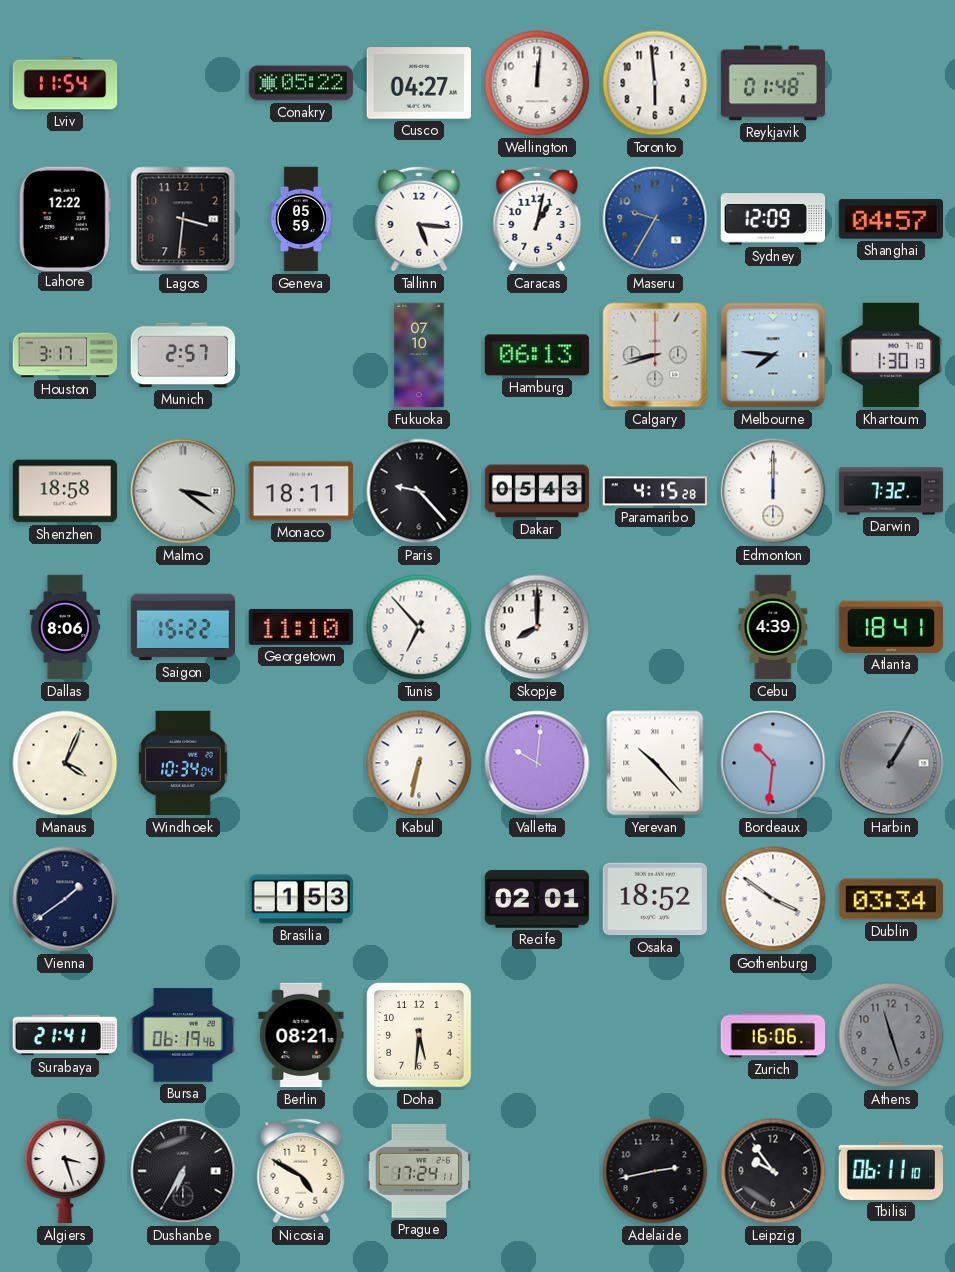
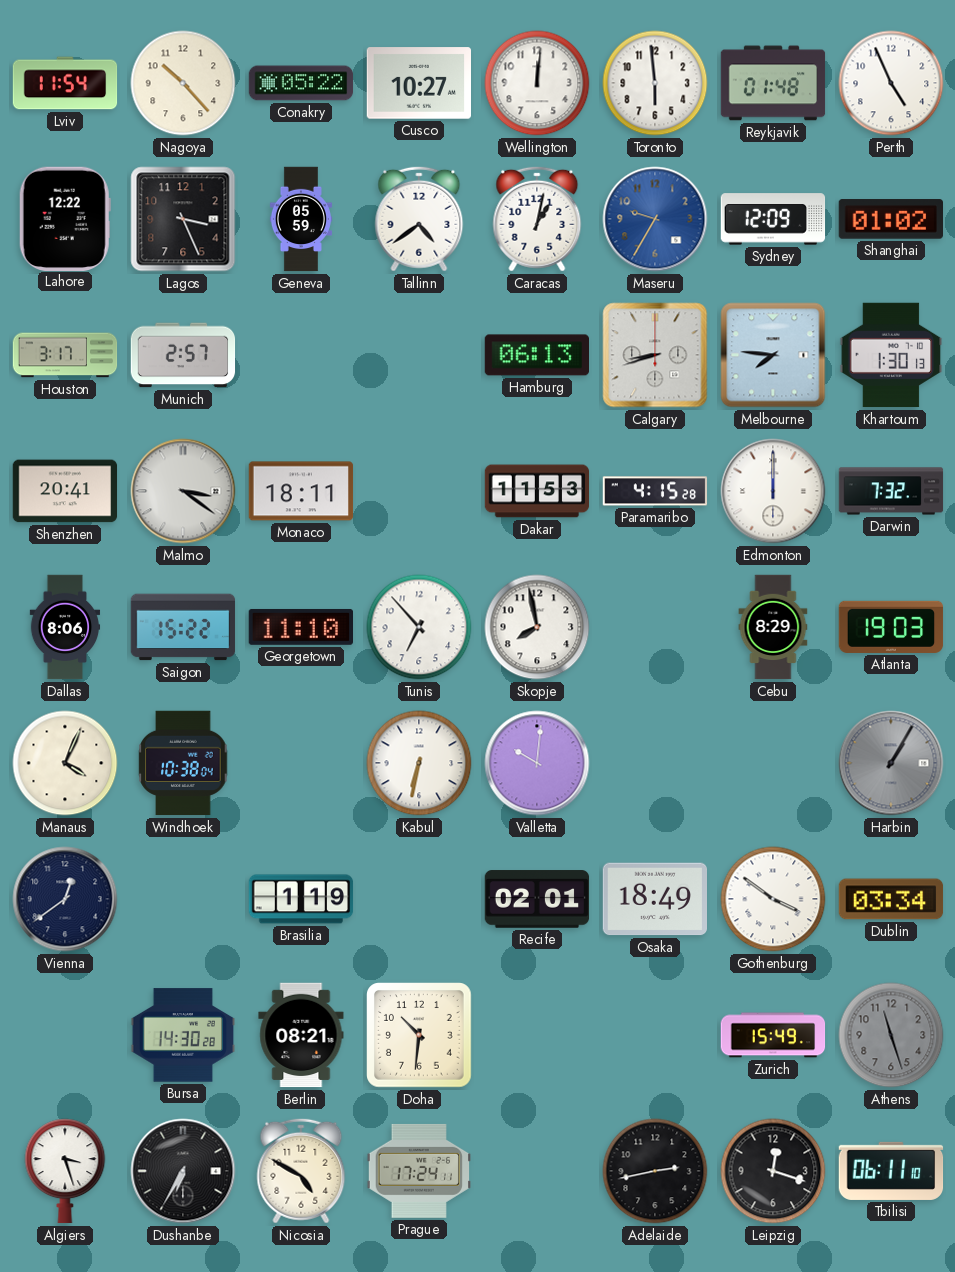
Nagoya: none -> 10:23
Cusco: 04:27 -> 10:27
Perth: none -> 4:56
Lagos: 3:31 -> 3:26
Tallinn: 5:16 -> 4:39
Shanghai: 04:57 -> 01:02
Fukuoka: 07:10 -> none
Shenzhen: 18:58 -> 20:41
Paris: 9:23 -> none
Dakar: 05:43 -> 11:53
Skopje: 8:00 -> 7:58
Cebu: 4:39 -> 8:29
Atlanta: 18:41 -> 19:03
Windhoek: 10:34 -> 10:38
Yerevan: 10:23 -> none
Bordeaux: 10:31 -> none
Vienna: 1:39 -> 12:39
Brasilia: 1:53 -> 1:19
Osaka: 18:52 -> 18:49
Surabaya: 21:41 -> none
Bursa: 06:19 -> 14:30
Doha: 5:31 -> 10:31
Zurich: 16:06 -> 15:49
Leipzig: 9:54 -> 12:18
